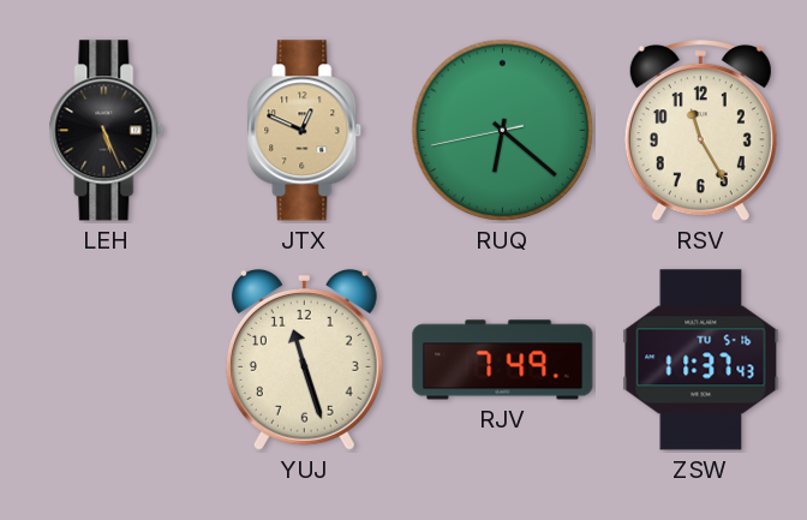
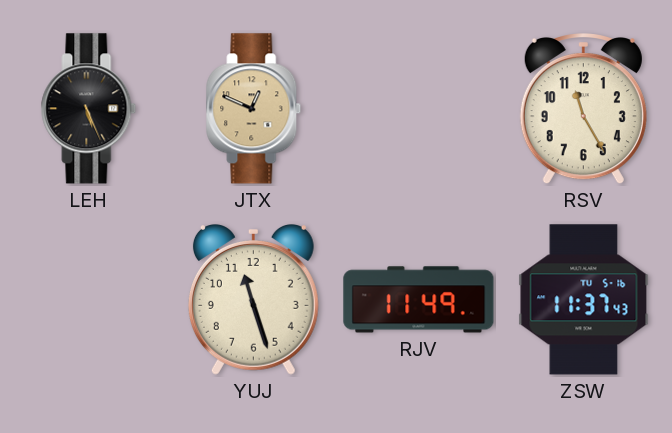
RUQ: 6:21 -> none
RJV: 7:49 -> 11:49
